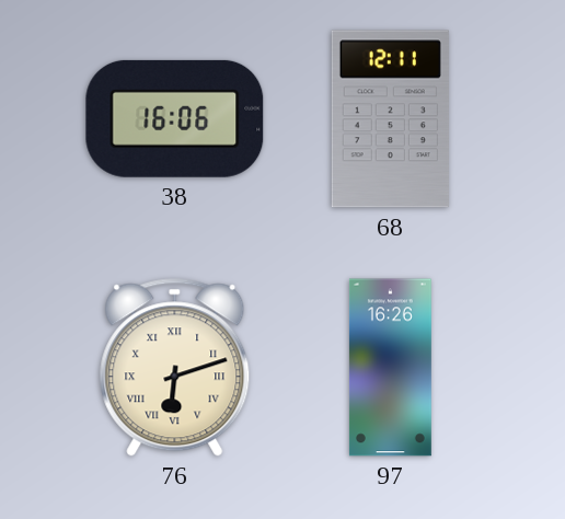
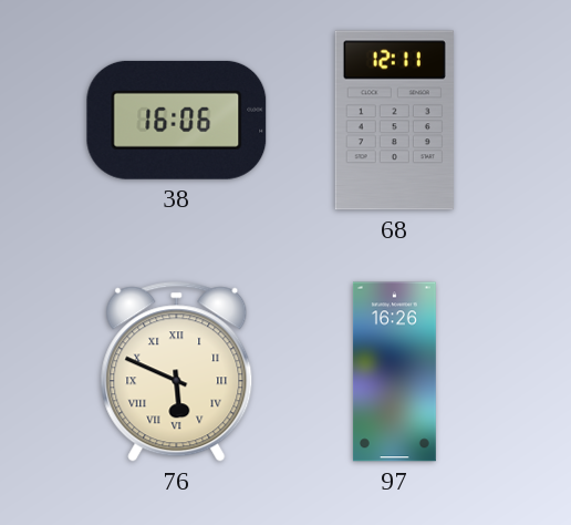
76: 6:12 -> 5:49
